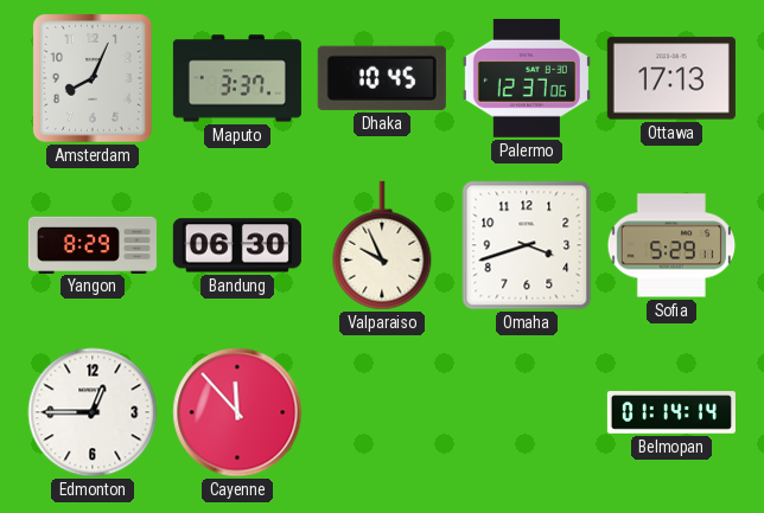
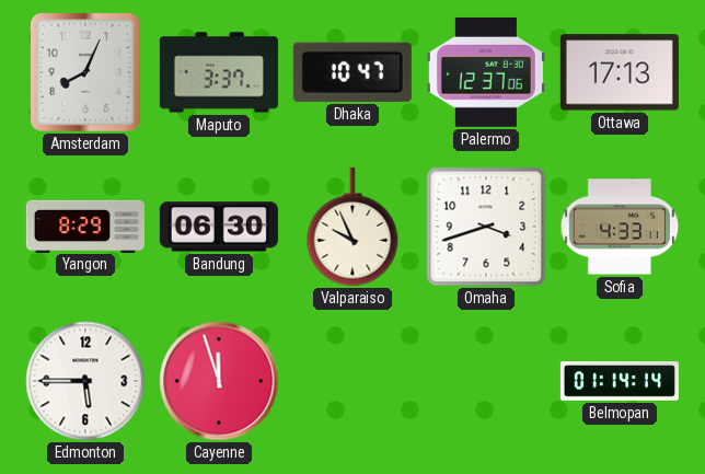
Dhaka: 10:45 -> 10:47
Sofia: 5:29 -> 4:33
Edmonton: 12:45 -> 5:45
Cayenne: 11:53 -> 11:57
